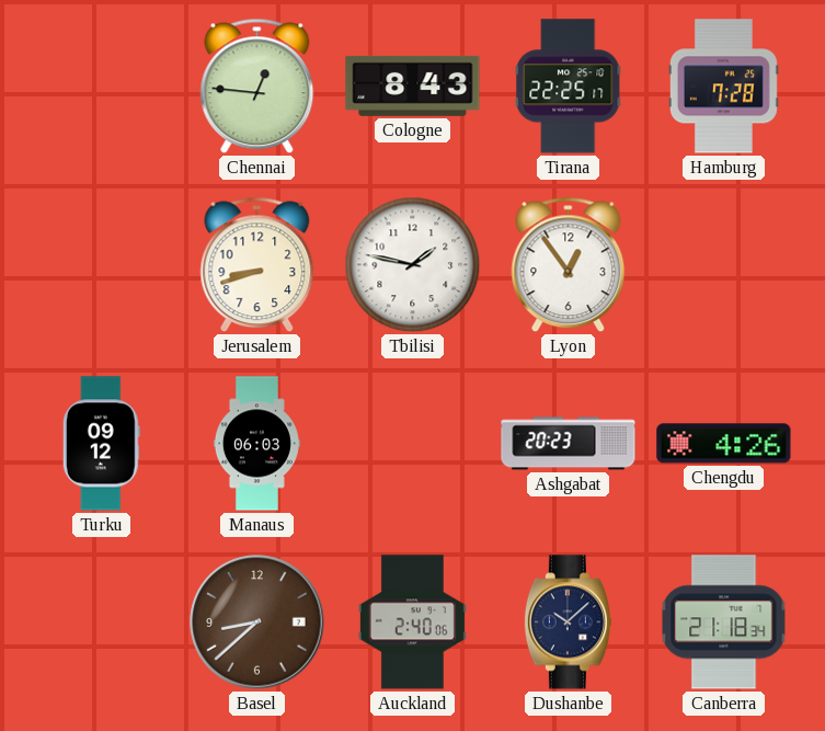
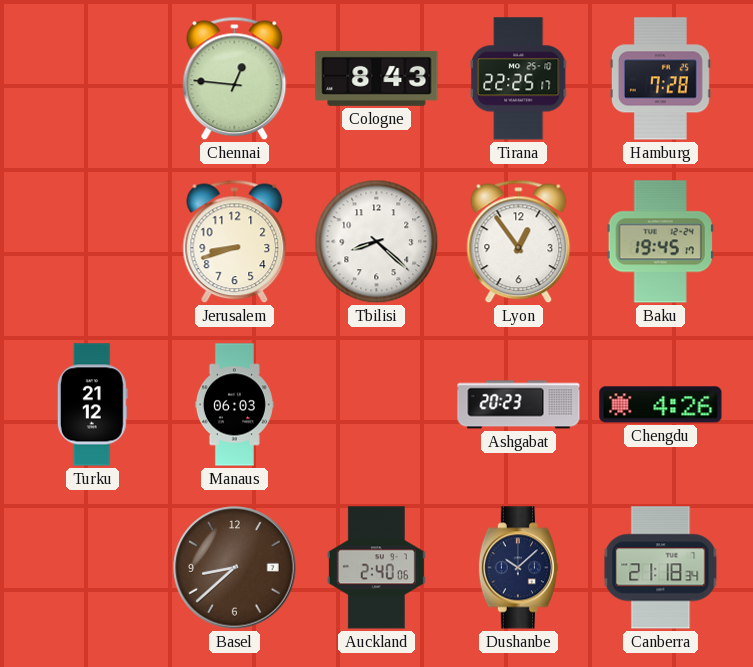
Tbilisi: 1:47 -> 8:22
Baku: none -> 19:45
Turku: 09:12 -> 21:12
